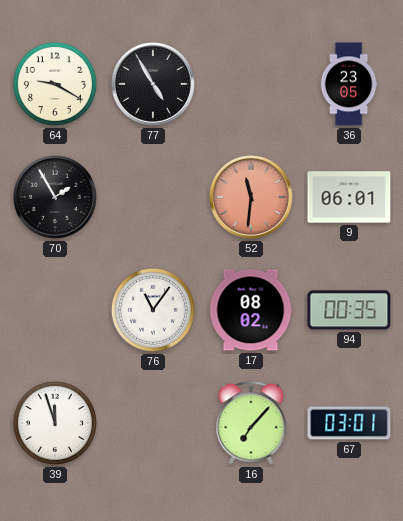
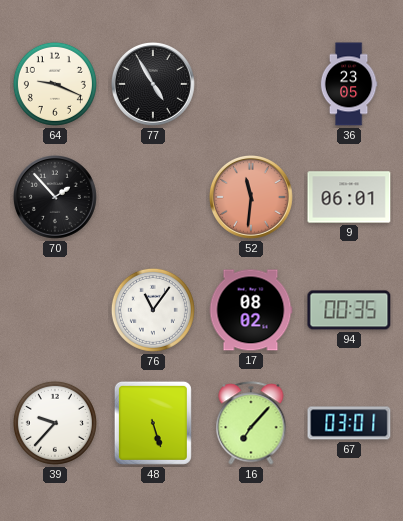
64: 9:20 -> 9:19
70: 1:55 -> 1:53
39: 11:57 -> 9:37
48: none -> 5:27
